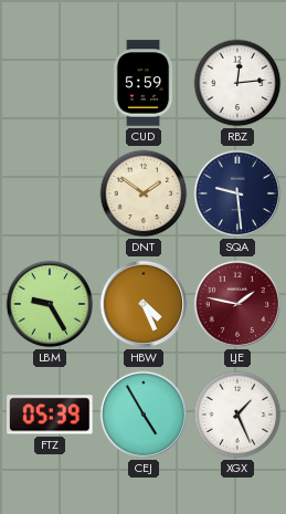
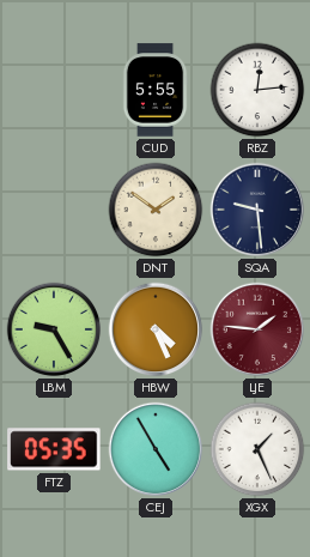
CUD: 5:59 -> 5:55
LJE: 1:47 -> 1:46
FTZ: 05:39 -> 05:35
